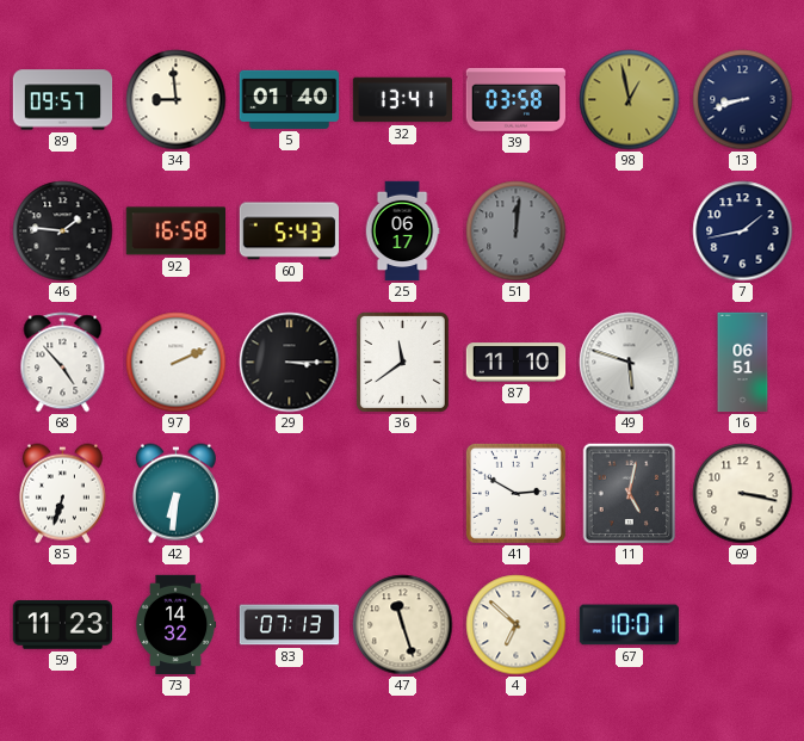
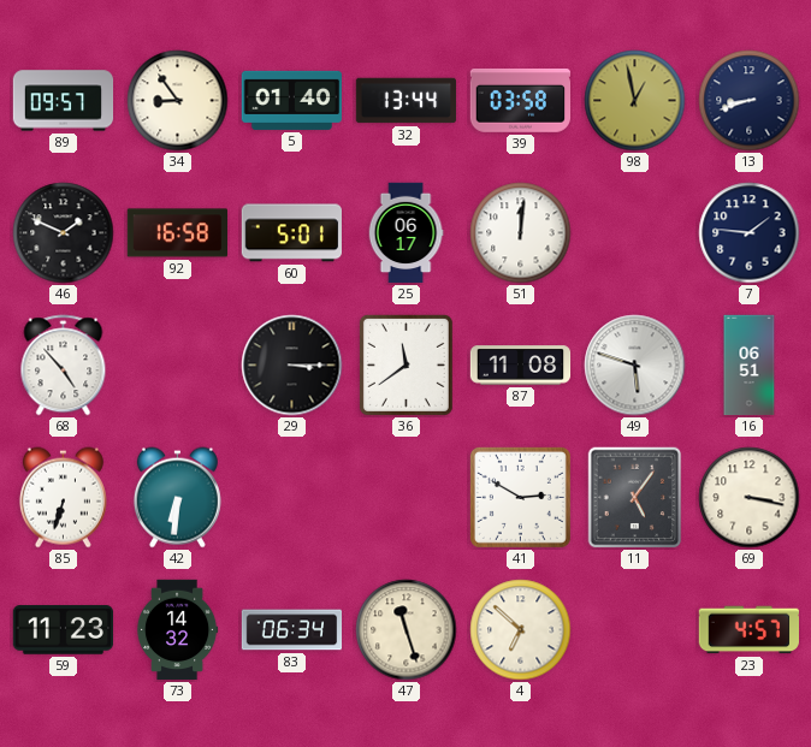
34: 8:59 -> 8:54
32: 13:41 -> 13:44
46: 1:46 -> 1:49
60: 5:43 -> 5:01
51 dial: grey -> white
7: 1:43 -> 1:46
97: 2:11 -> none
87: 11:10 -> 11:08
11: 5:02 -> 5:06
83: 07:13 -> 06:34
67: 10:01 -> none
23: none -> 4:57
